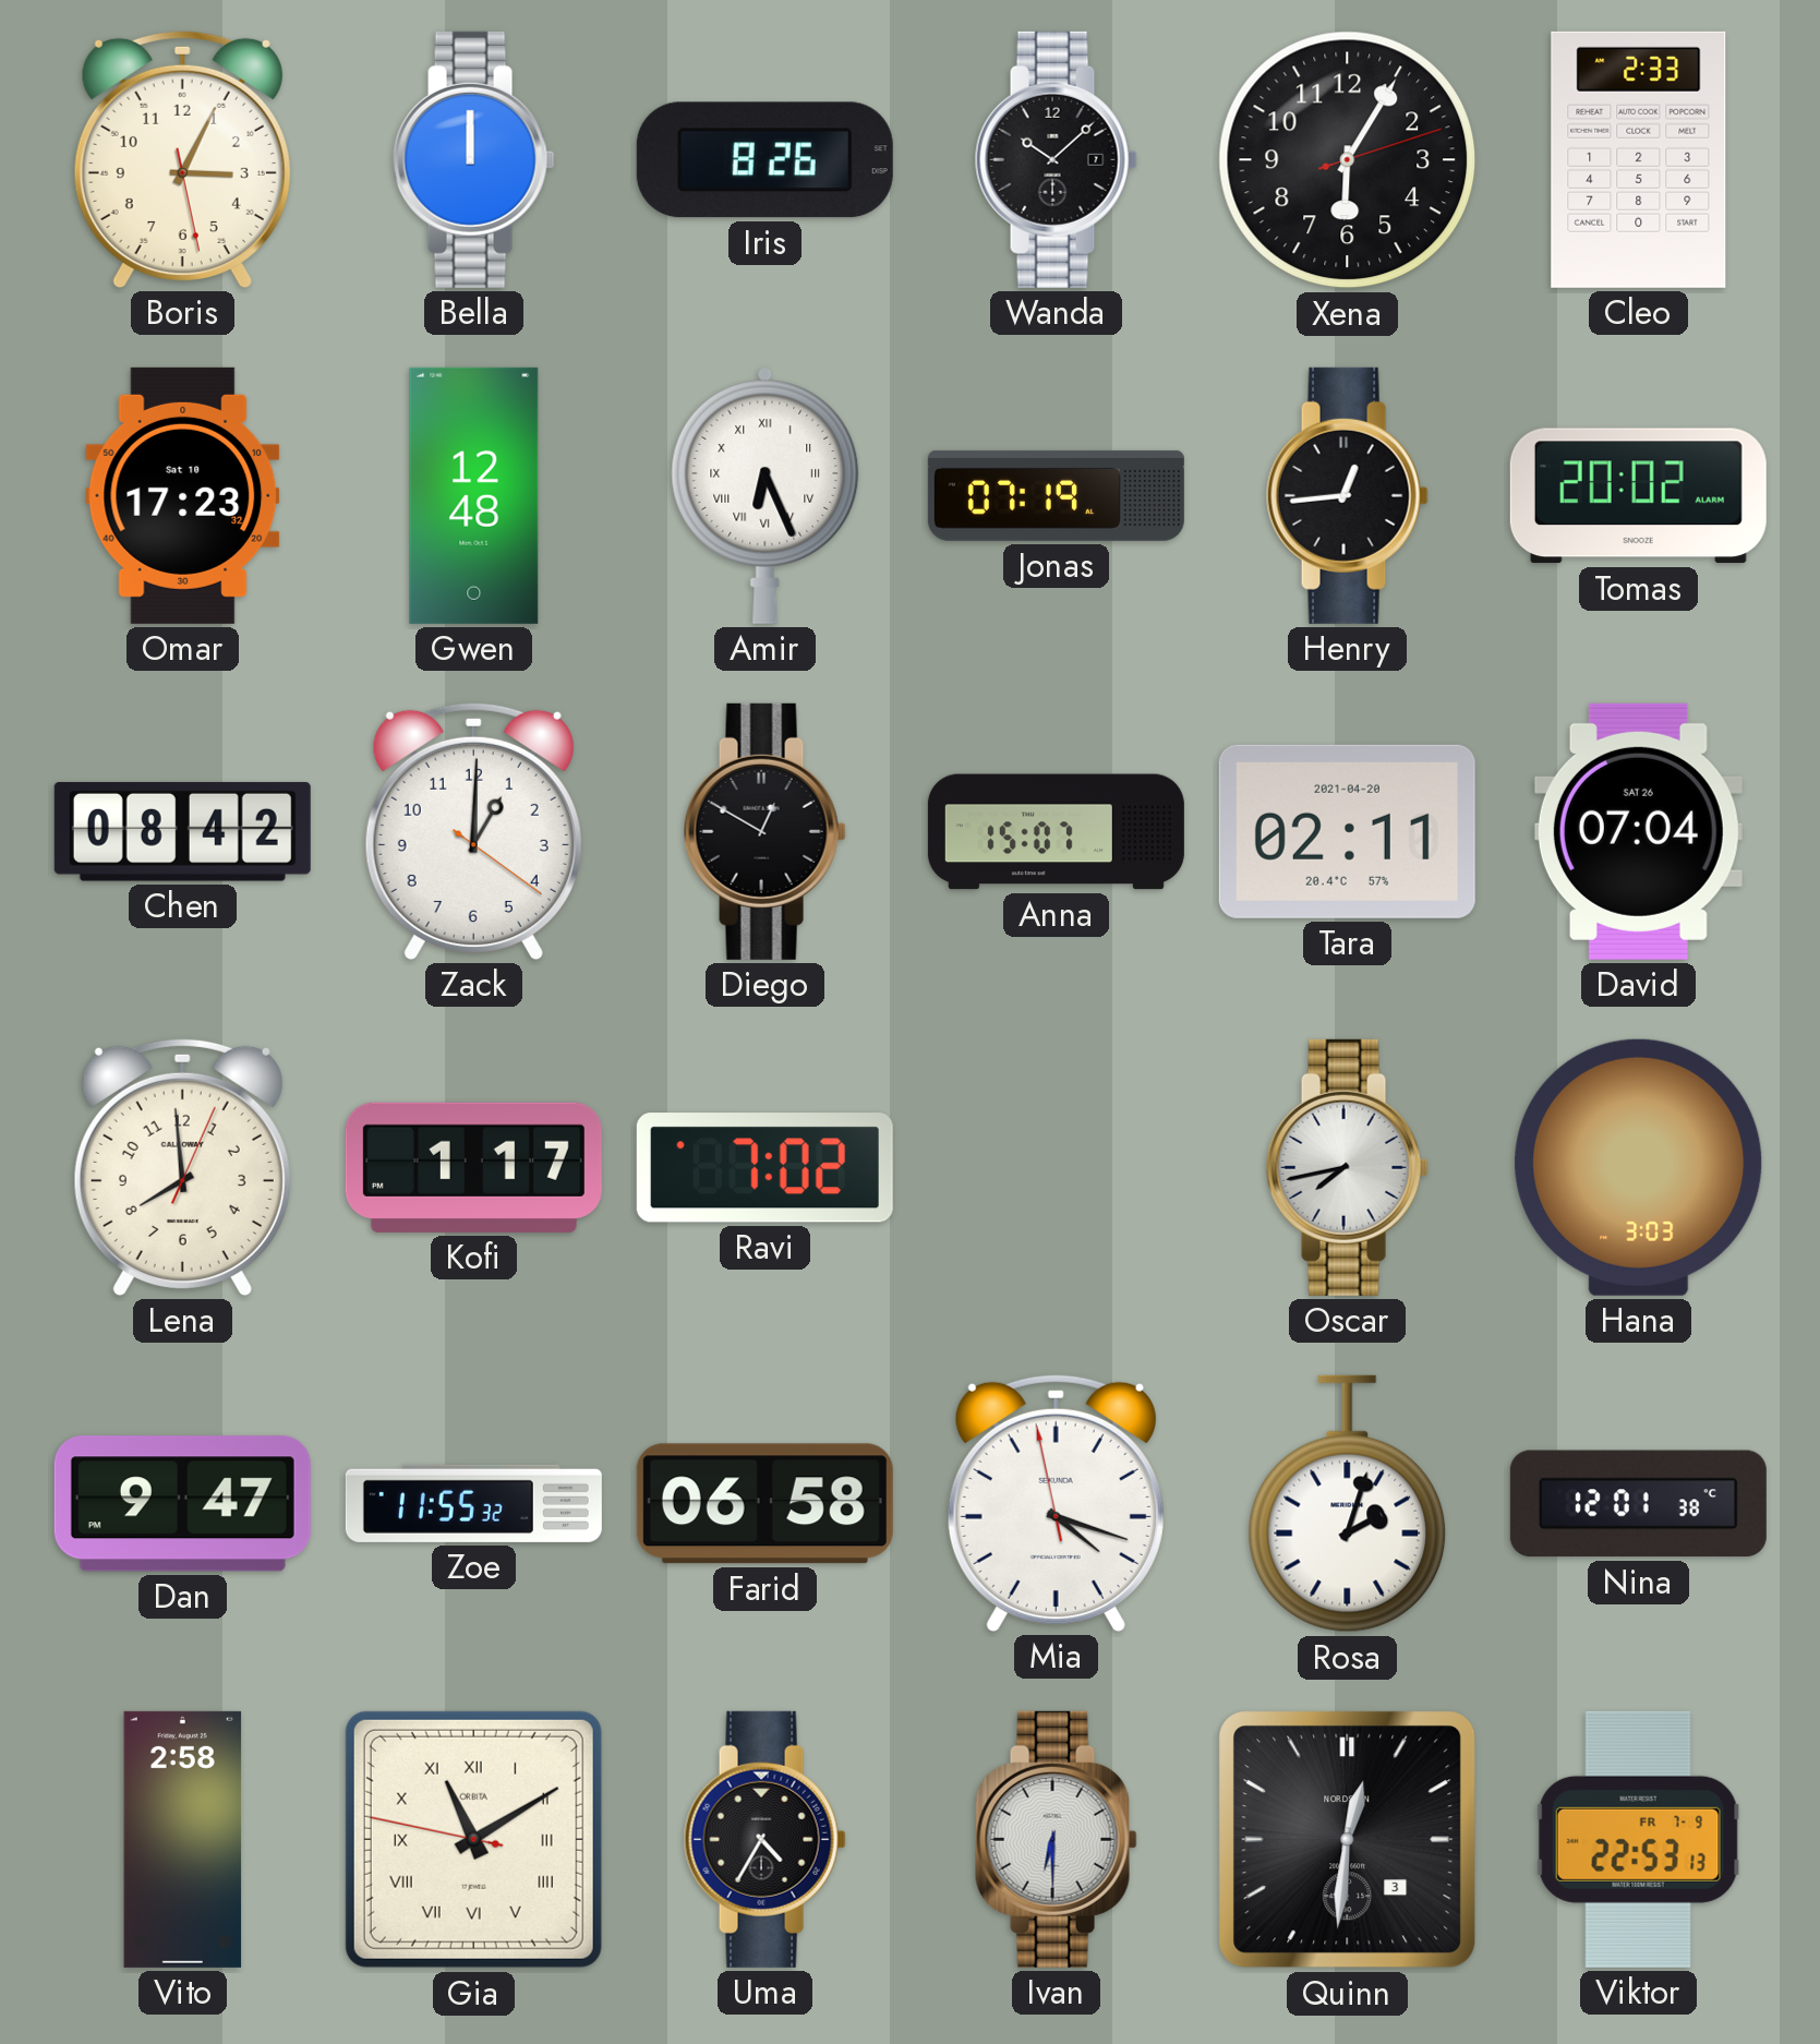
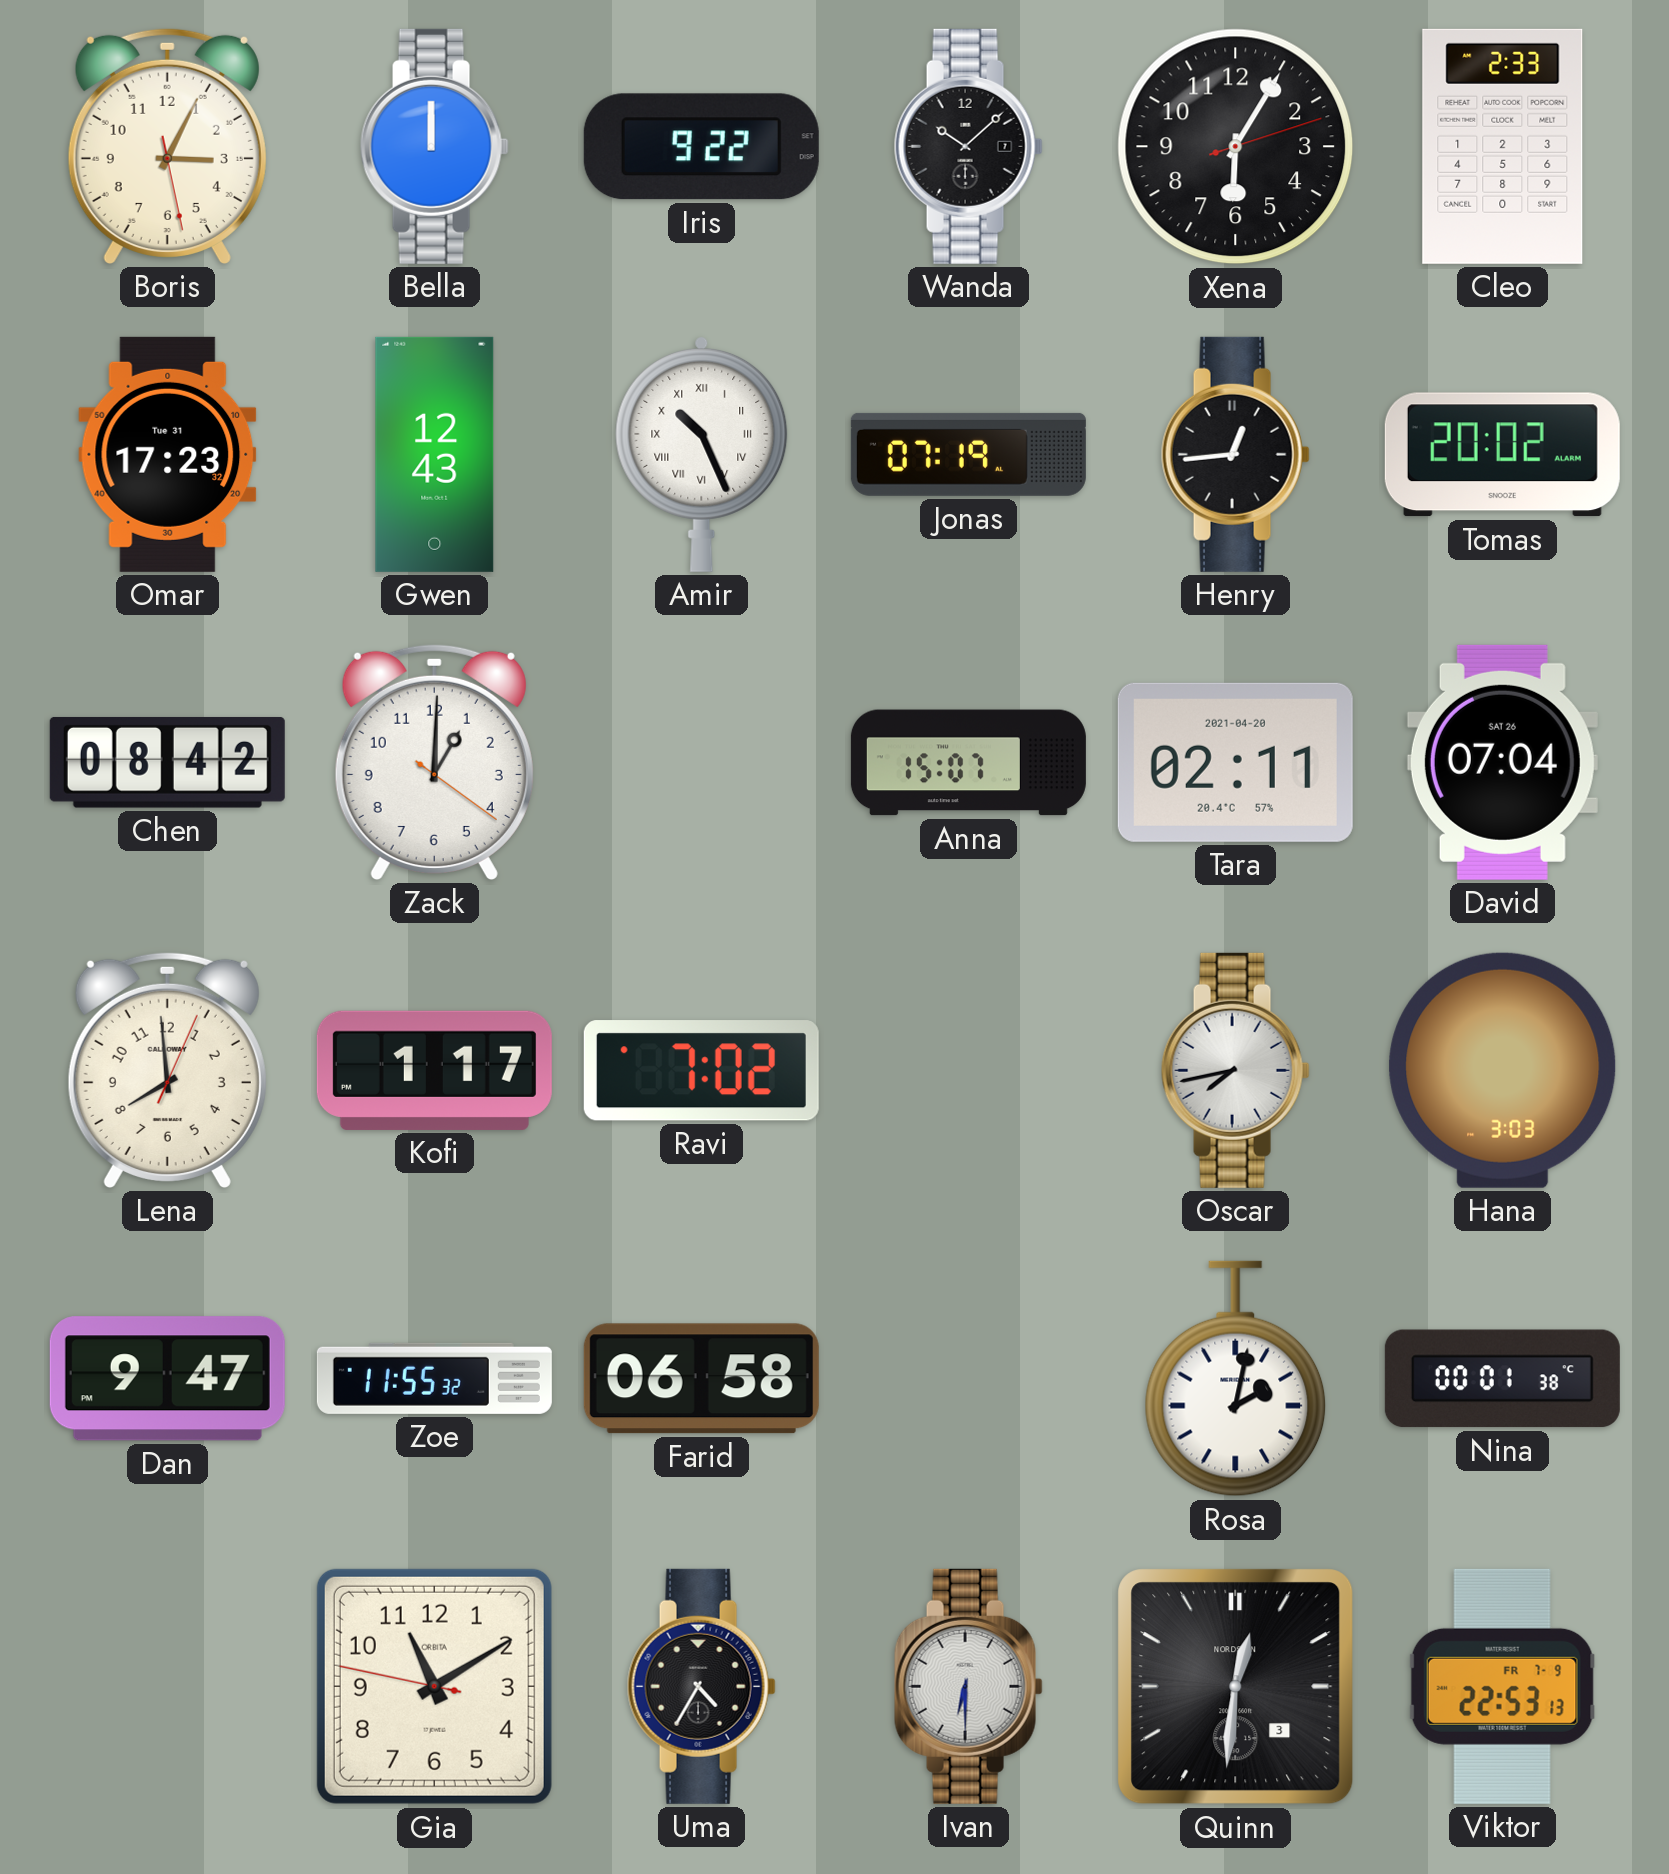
Iris: 8:26 -> 9:22
Omar date: Sat 10 -> Tue 31
Gwen: 12:48 -> 12:43
Amir: 6:26 -> 10:26
Diego: 12:50 -> none
Mia: 4:17 -> none
Rosa: 2:03 -> 2:02
Nina: 12:01 -> 00:01
Vito: 2:58 -> none
Gia numerals: Roman -> Arabic
